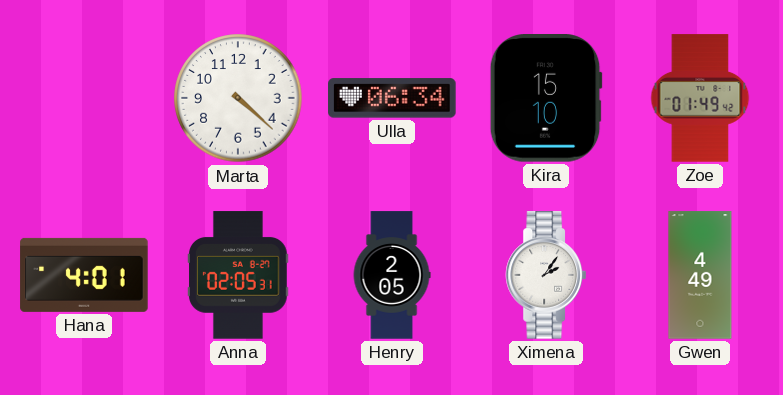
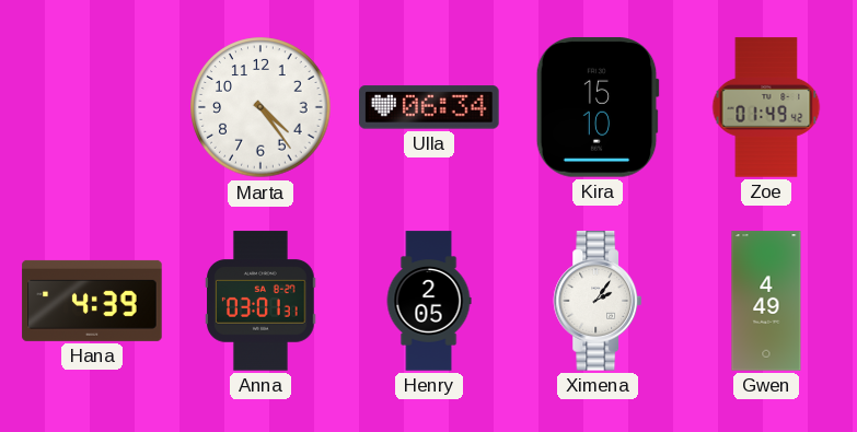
Marta: 4:22 -> 4:24
Hana: 4:01 -> 4:39
Anna: 02:05 -> 03:01
